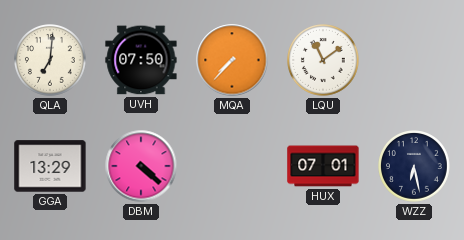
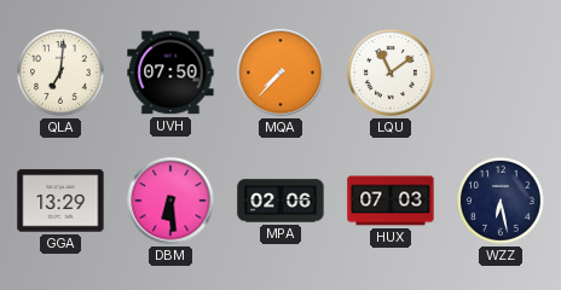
DBM: 4:22 -> 6:29
MPA: none -> 02:06
HUX: 07:01 -> 07:03
